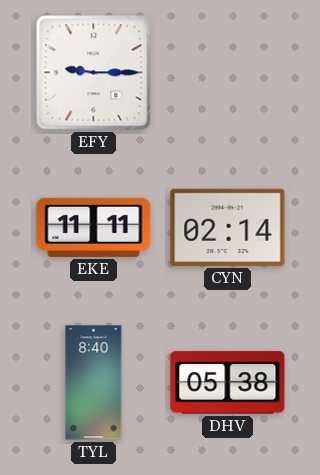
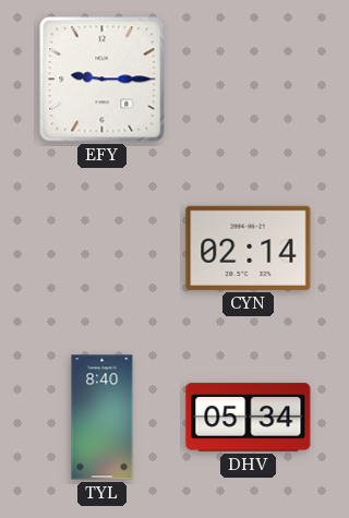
EKE: 11:11 -> none
DHV: 05:38 -> 05:34
